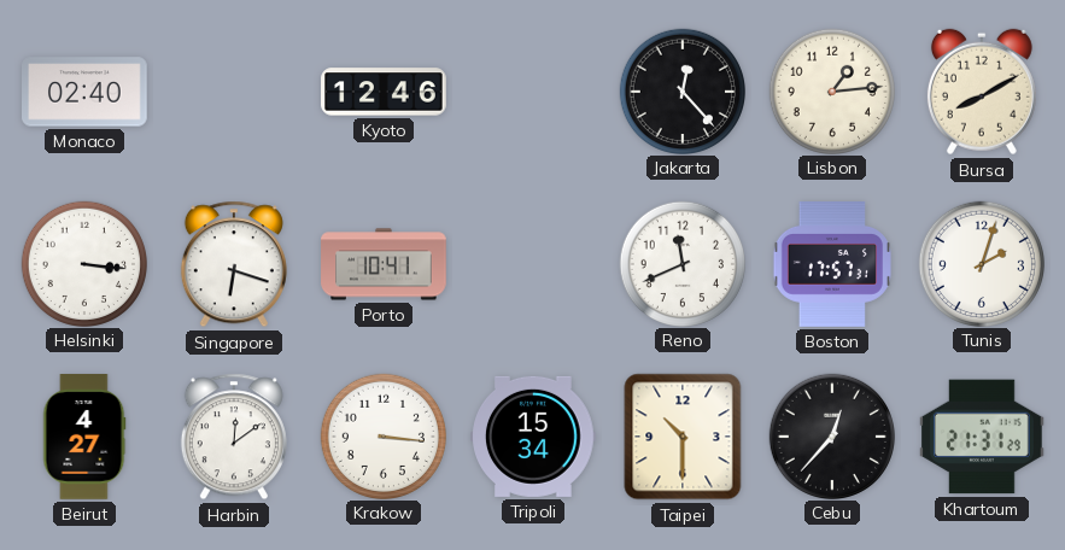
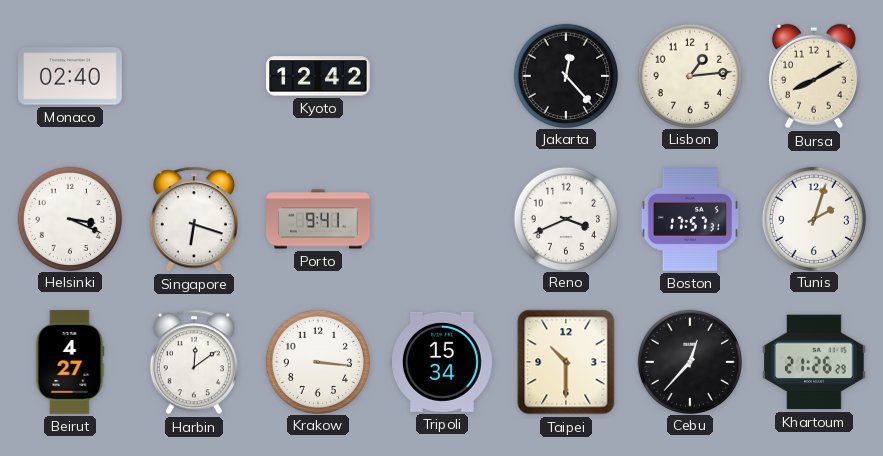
Kyoto: 12:46 -> 12:42
Helsinki: 3:16 -> 3:19
Porto: 10:41 -> 9:41
Reno: 11:41 -> 3:41
Khartoum: 21:31 -> 21:26
